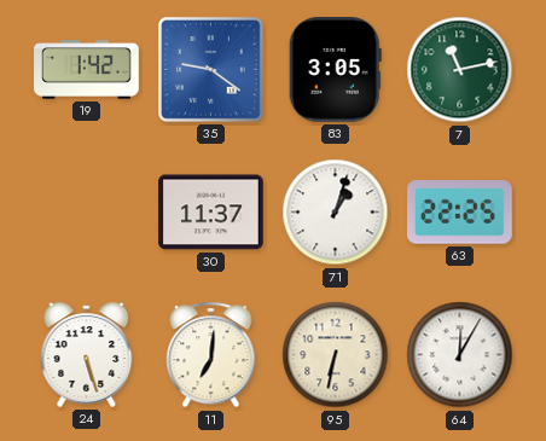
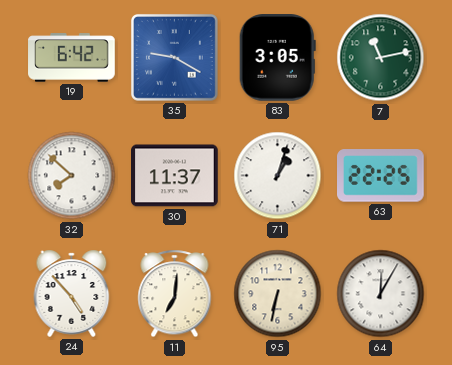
19: 1:42 -> 6:42
35: 9:21 -> 9:20
32: none -> 7:52
24: 5:27 -> 4:53
